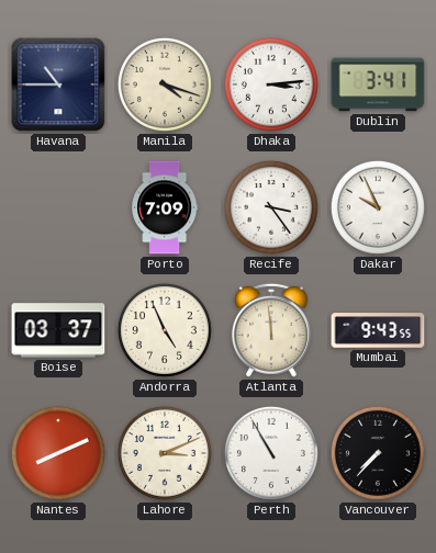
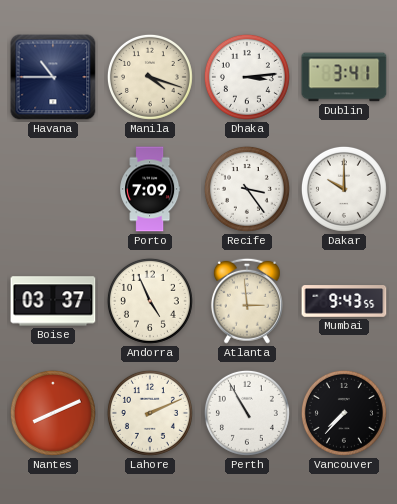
Dakar: 9:56 -> 10:00
Atlanta: 11:59 -> 2:59
Lahore: 3:11 -> 2:11
